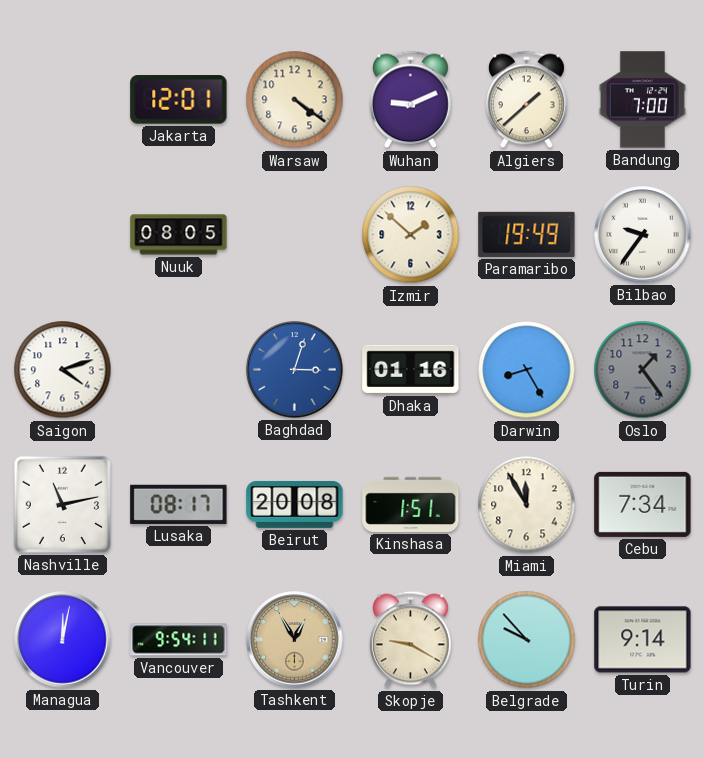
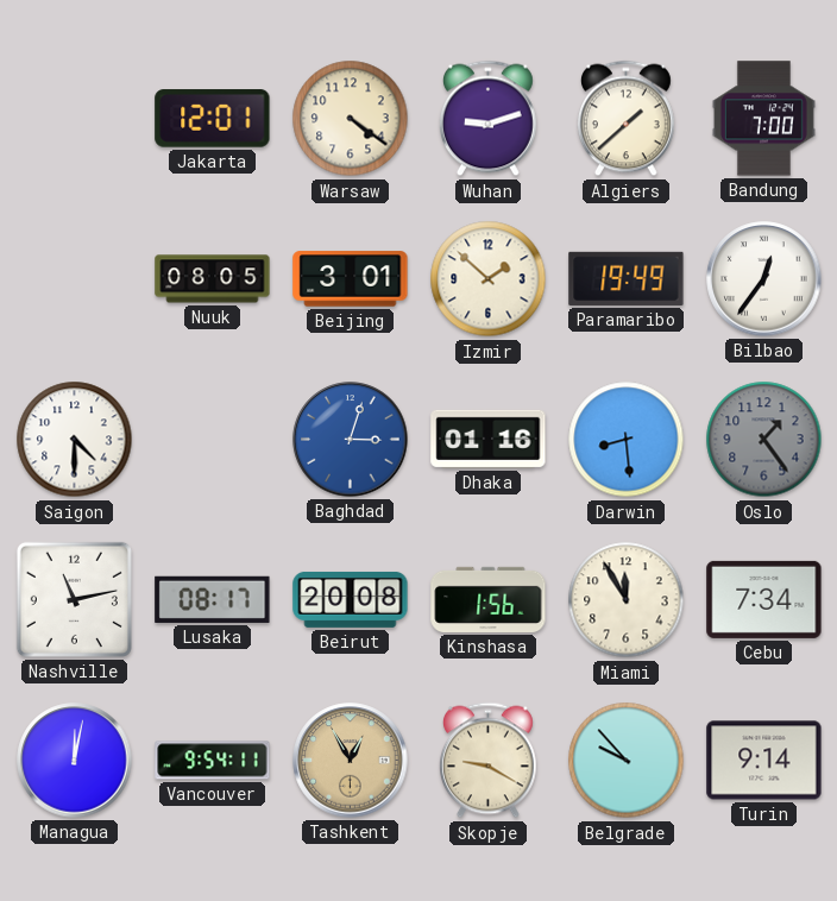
Wuhan: 9:11 -> 9:12
Beijing: none -> 3:01
Bilbao: 9:36 -> 12:36
Saigon: 4:12 -> 4:30
Darwin: 8:25 -> 8:29
Kinshasa: 1:51 -> 1:56
